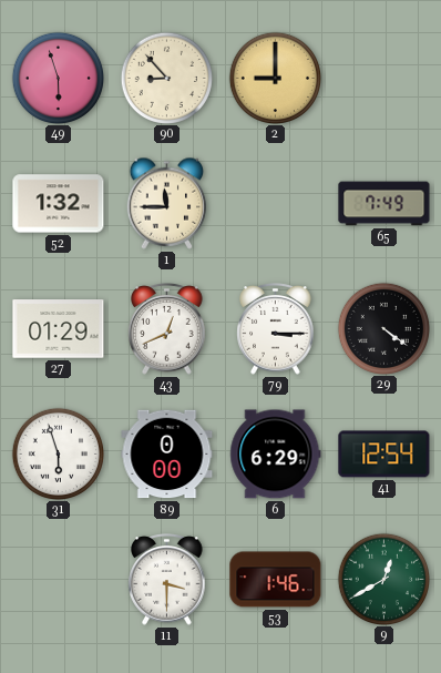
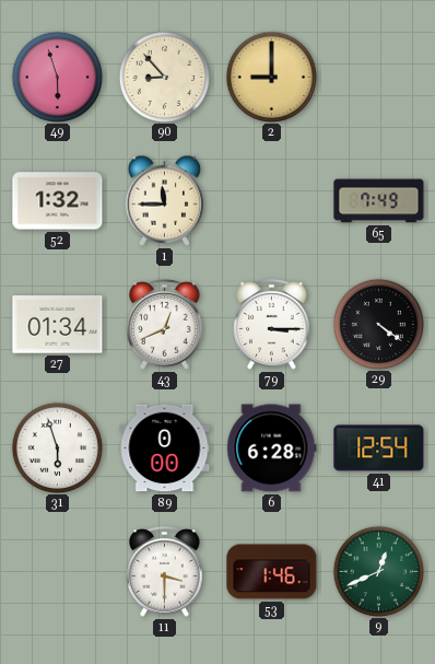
27: 01:29 -> 01:34
6: 6:29 -> 6:28
9: 12:40 -> 12:41
